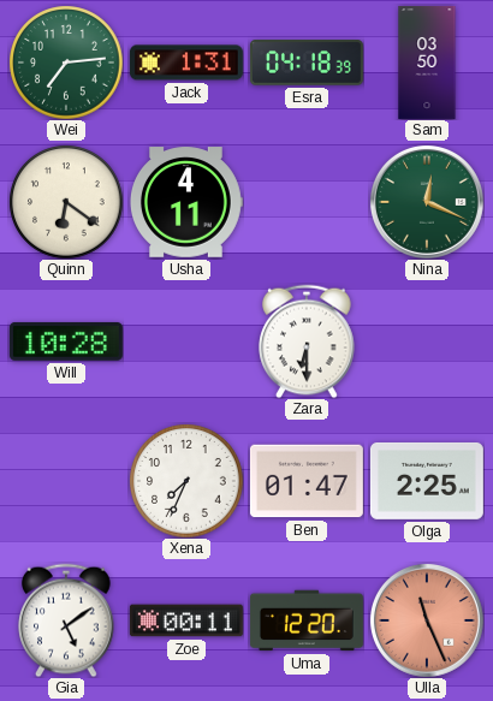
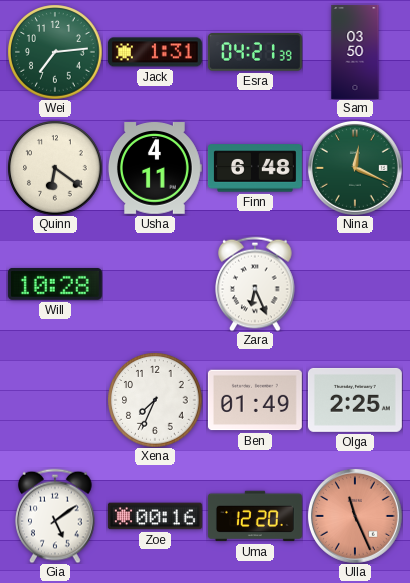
Esra: 04:18 -> 04:21
Finn: none -> 6:48
Zara: 6:30 -> 6:26
Ben: 01:47 -> 01:49
Zoe: 00:11 -> 00:16
